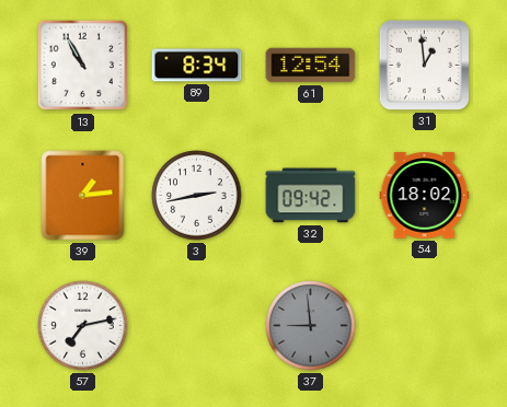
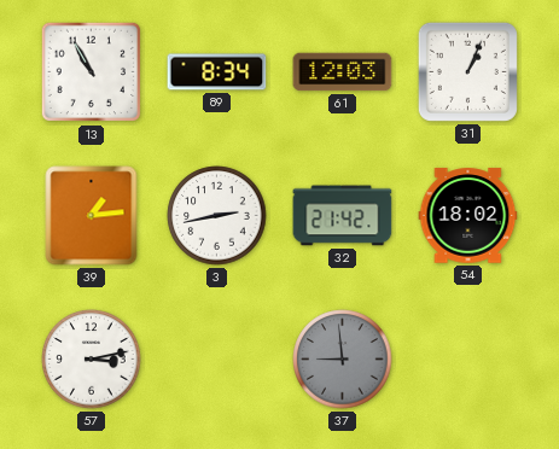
61: 12:54 -> 12:03
31: 12:59 -> 1:04
32: 09:42 -> 21:42
57: 7:13 -> 3:13
